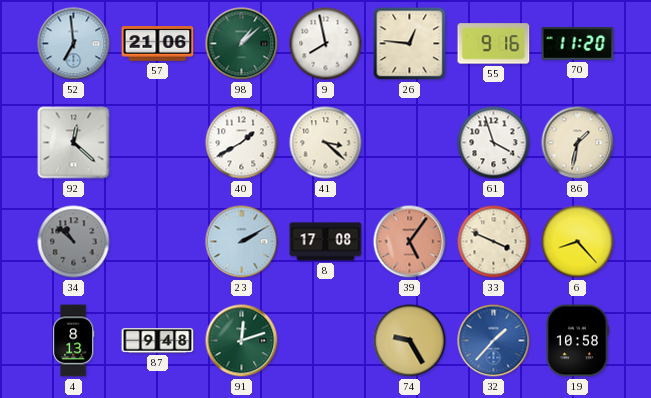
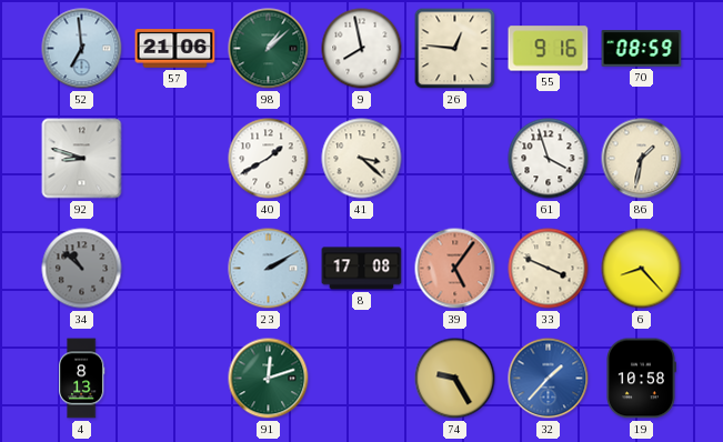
70: 11:20 -> 08:59
92: 12:22 -> 8:48
87: 9:48 -> none
